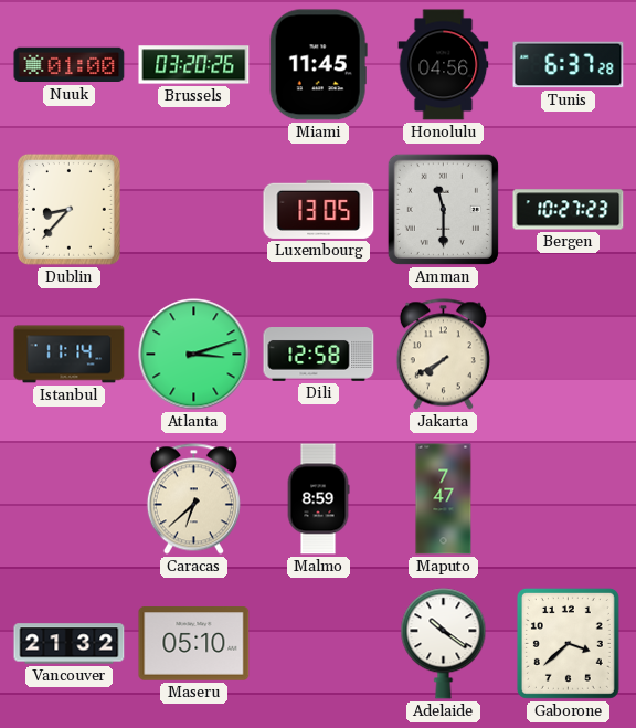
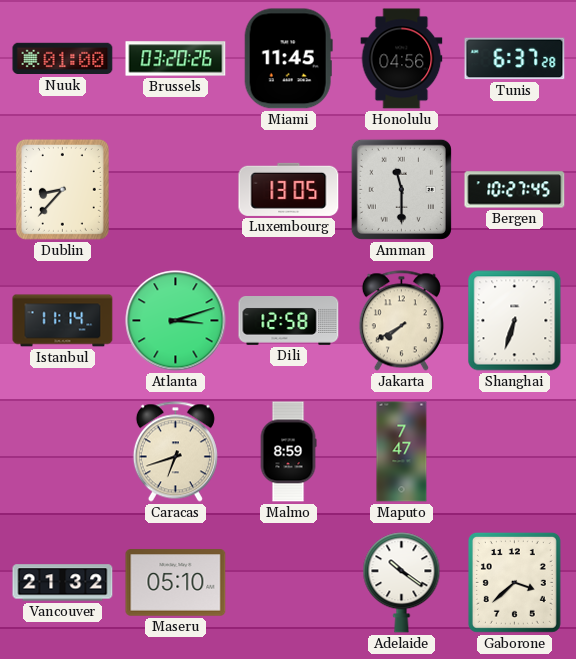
Bergen: 10:27:23 -> 10:27:45
Shanghai: none -> 6:33
Caracas: 6:38 -> 6:42
